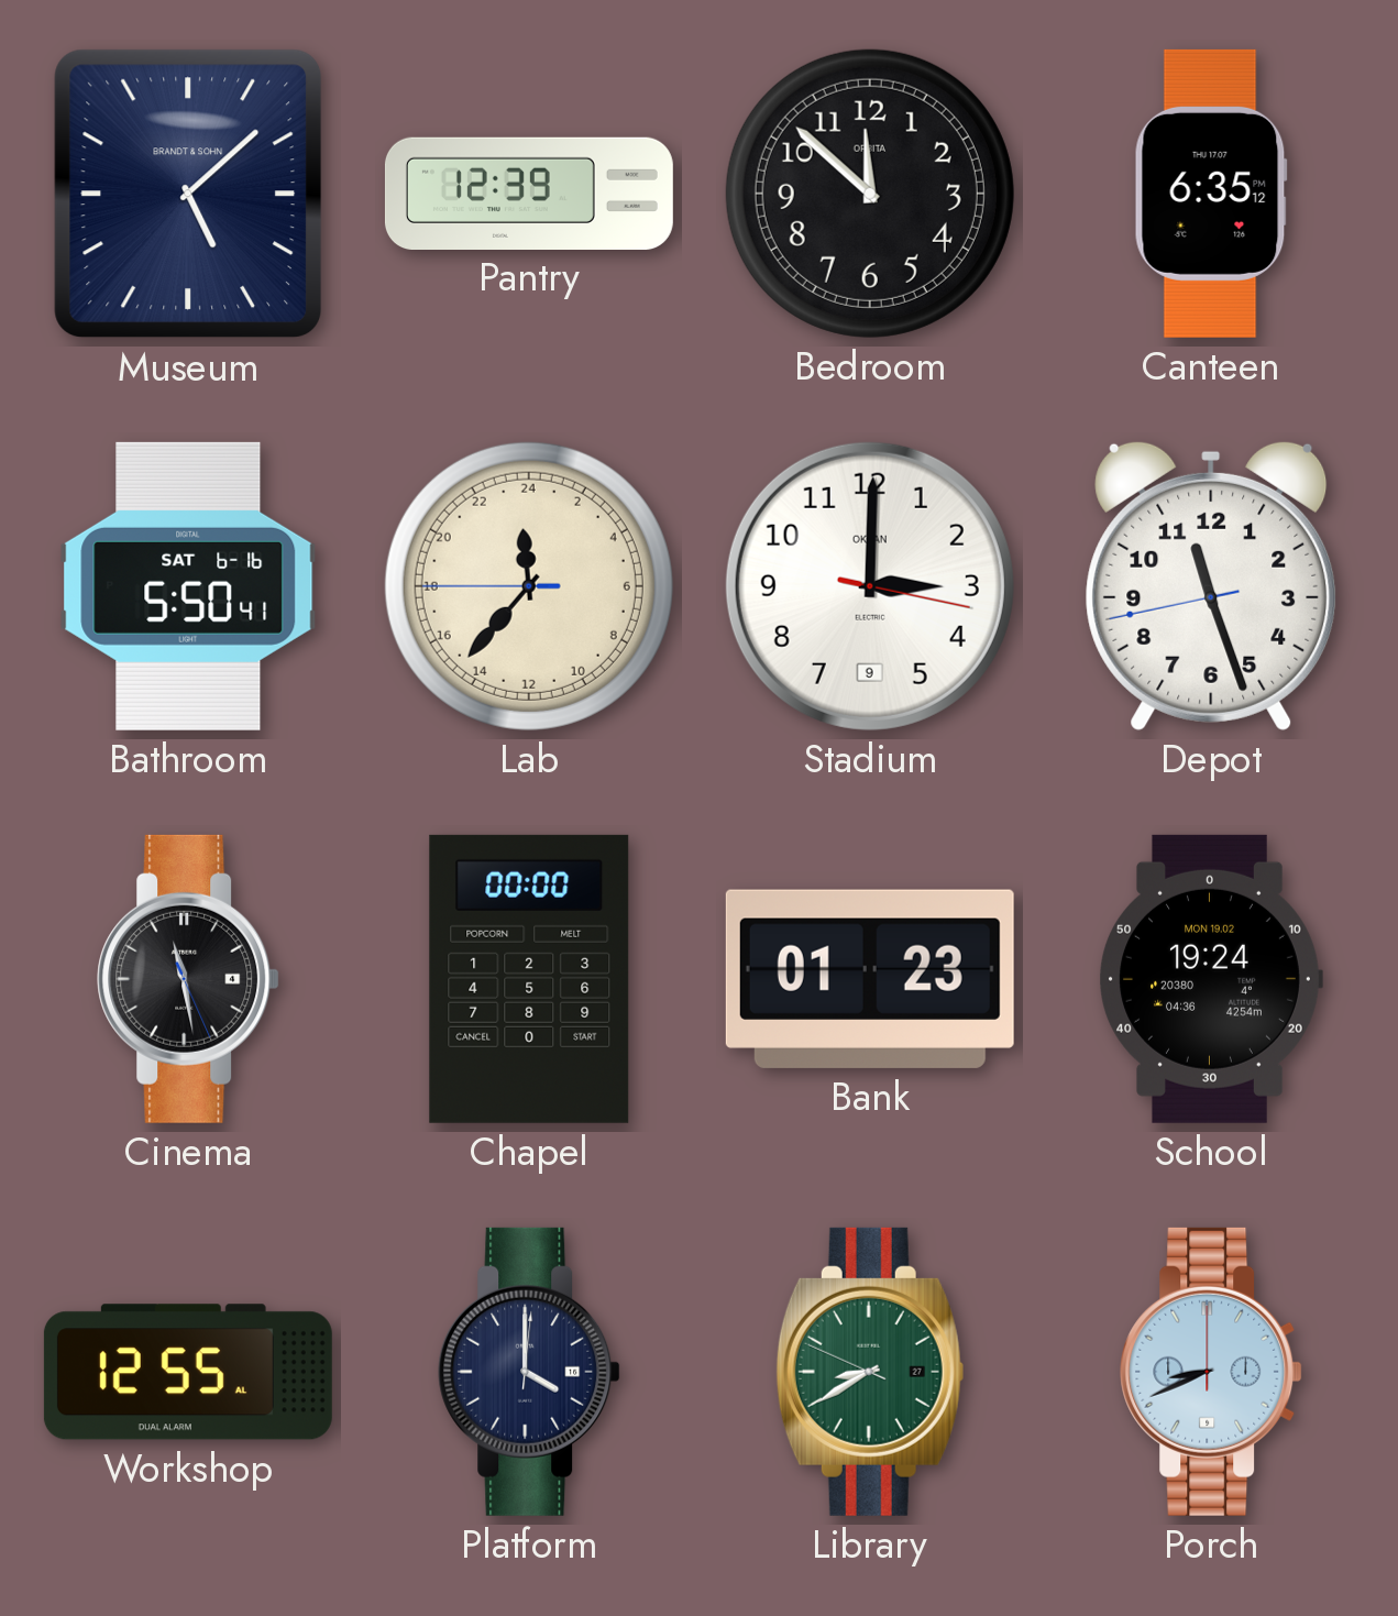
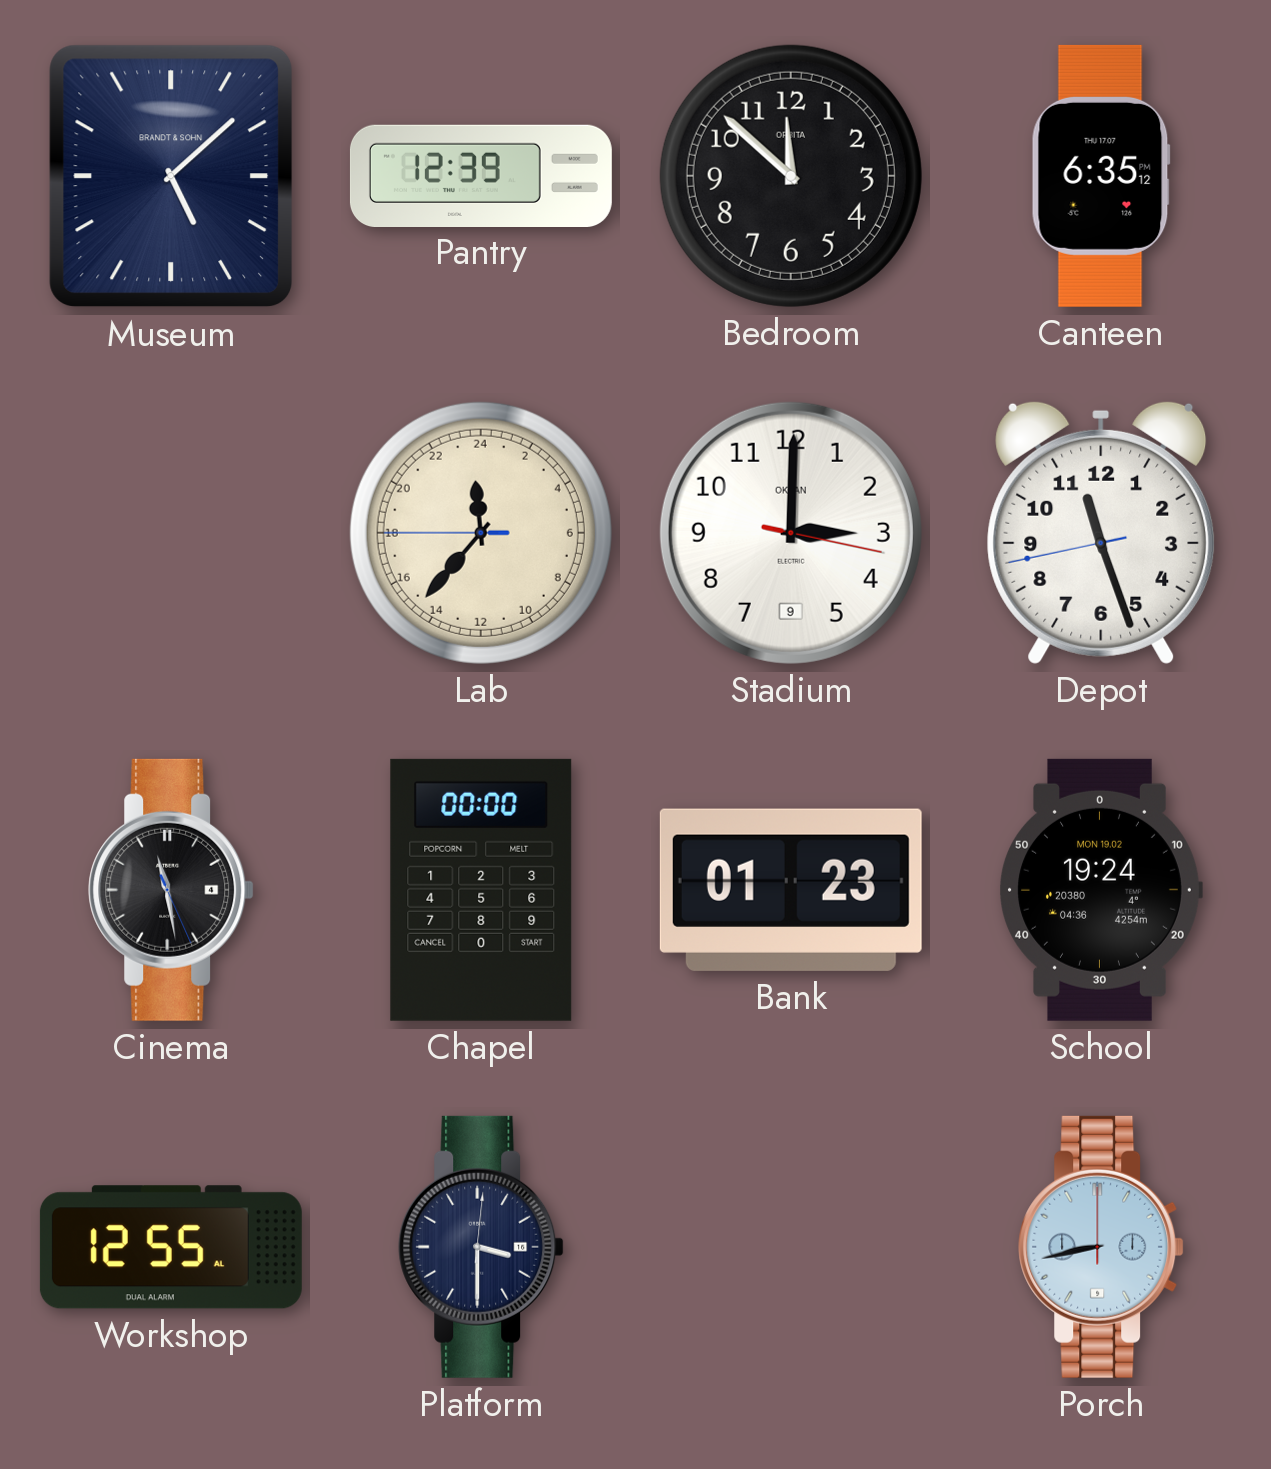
Bathroom: 5:50 -> none
Platform: 4:00 -> 3:30
Library: 8:39 -> none
Porch: 8:41 -> 8:43
